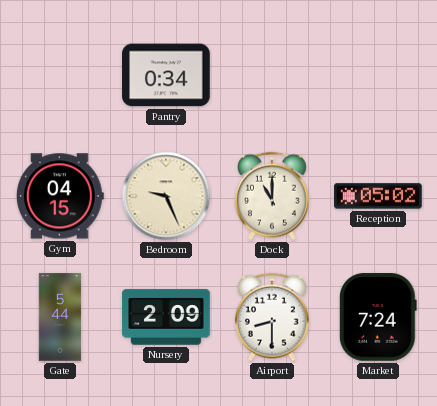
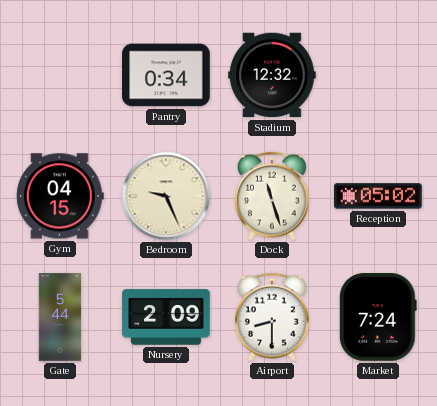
Stadium: none -> 12:32
Dock: 11:00 -> 11:27
